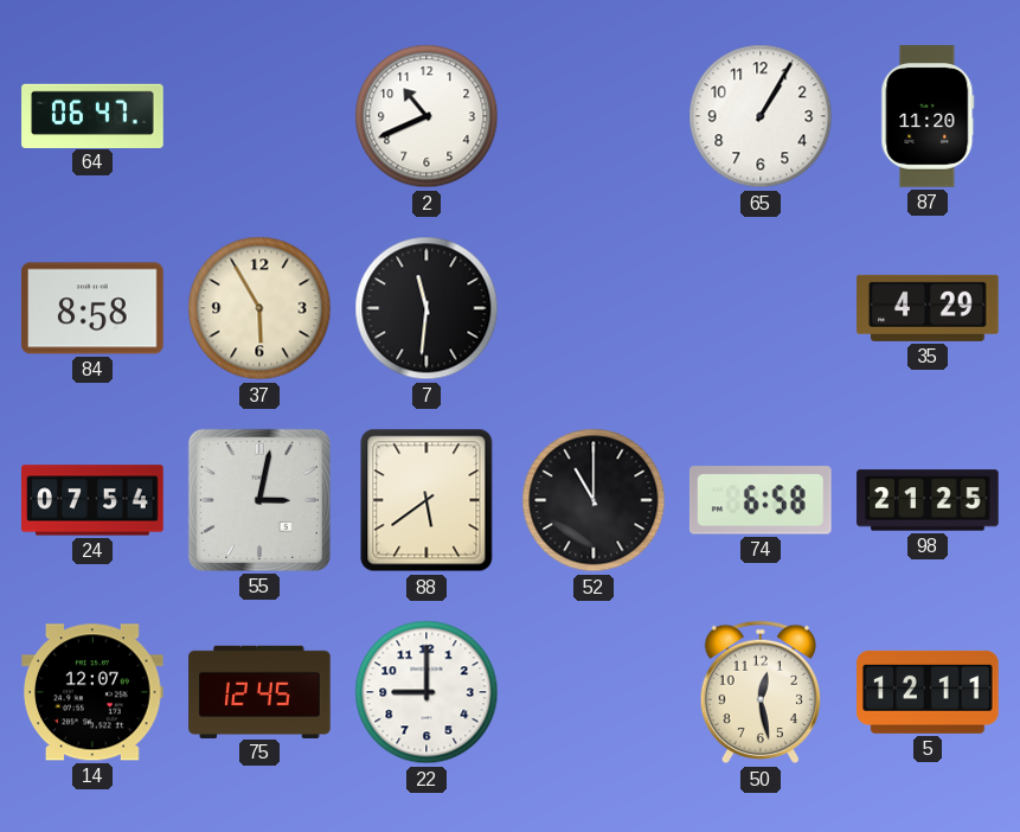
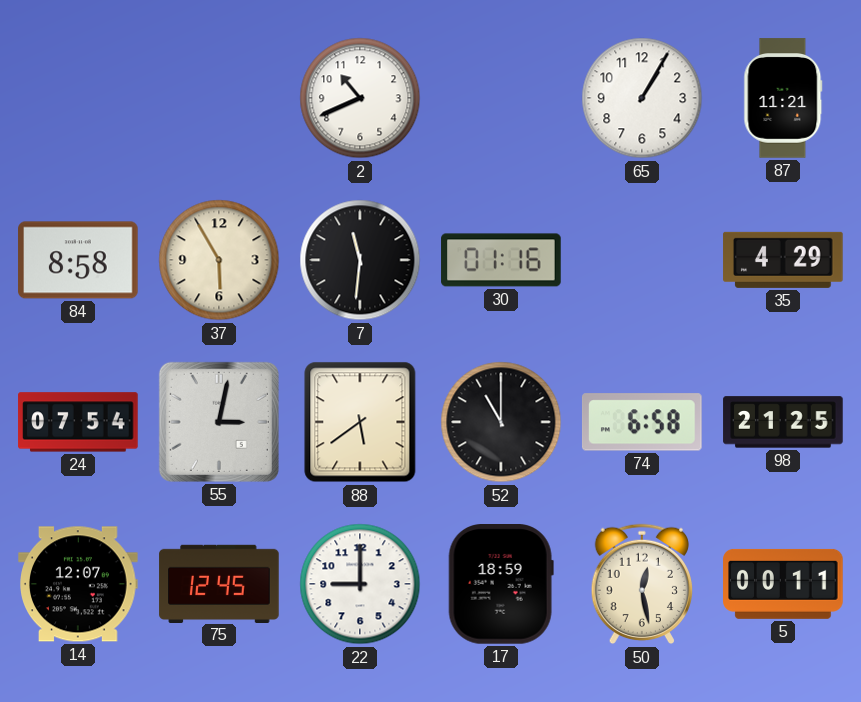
64: 06:47 -> none
87: 11:20 -> 11:21
30: none -> 01:16
17: none -> 18:59
5: 12:11 -> 00:11
